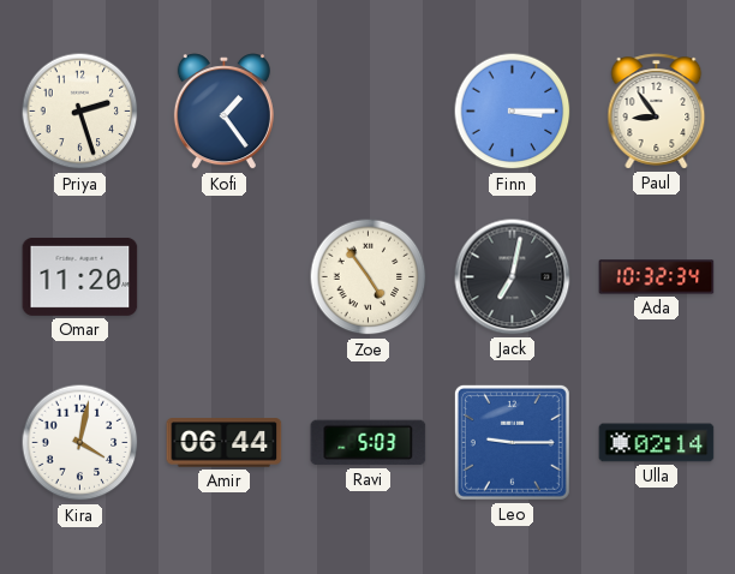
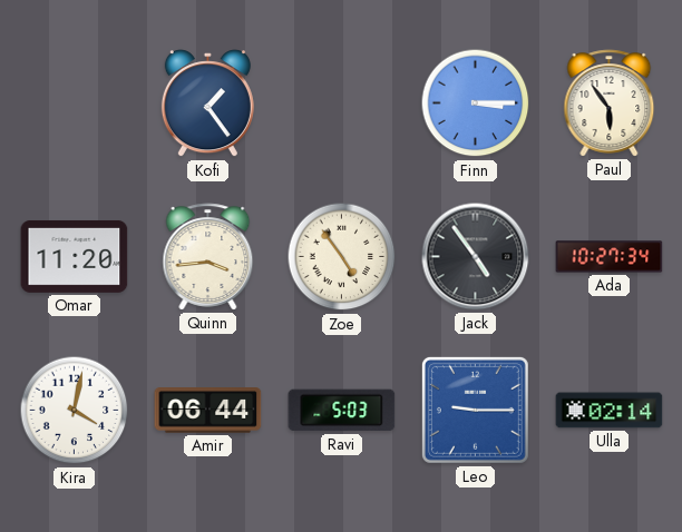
Priya: 2:27 -> none
Paul: 8:54 -> 5:54
Quinn: none -> 3:44
Jack: 7:02 -> 4:54
Ada: 10:32 -> 10:27
